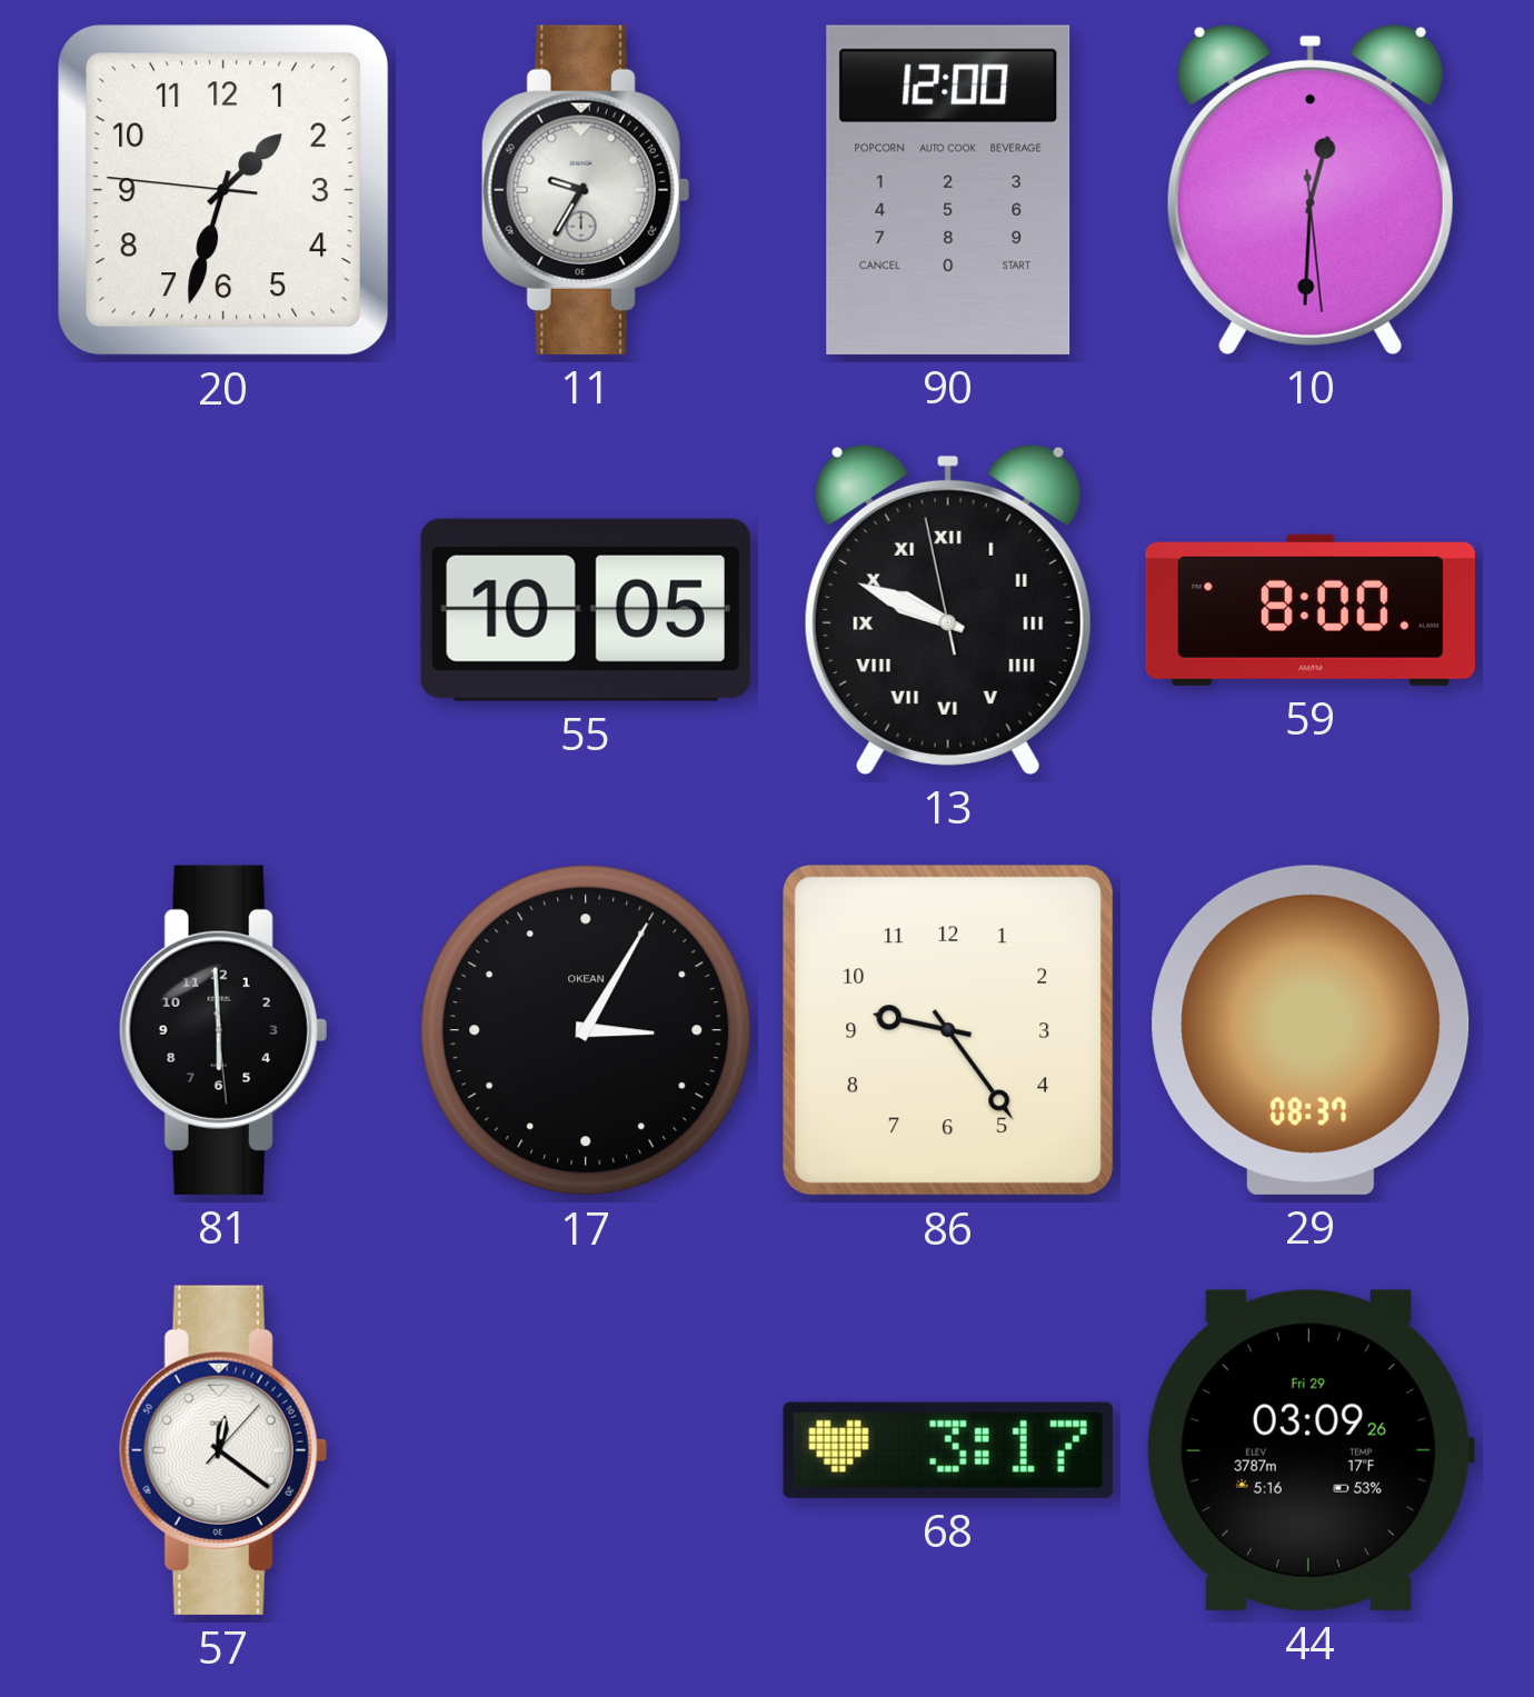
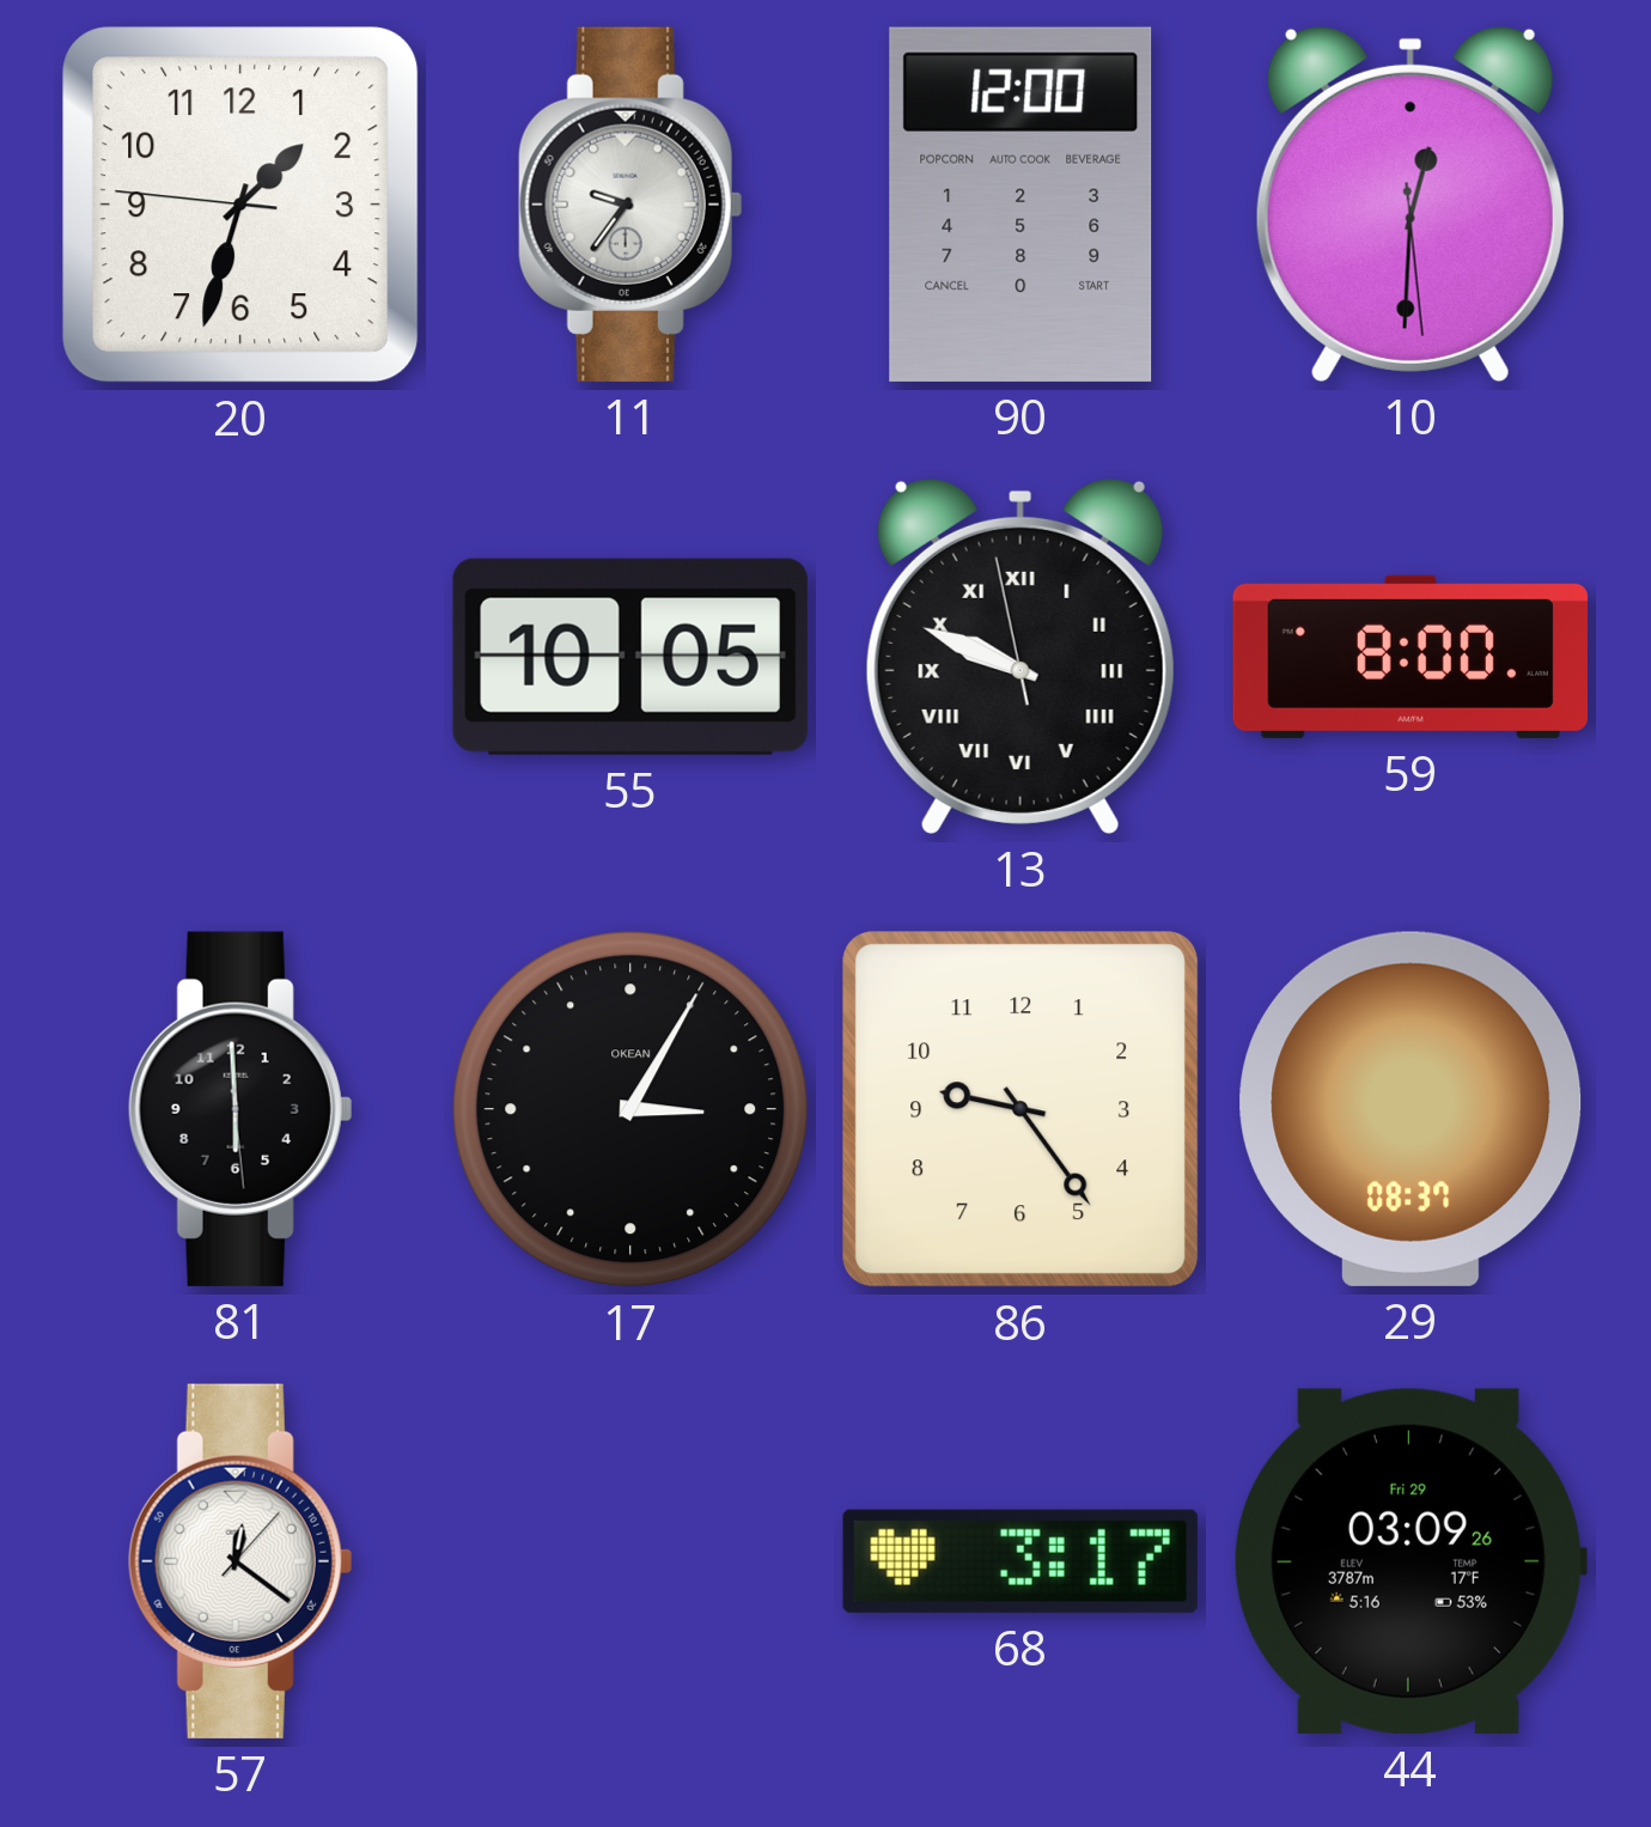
11: 9:35 -> 9:36
